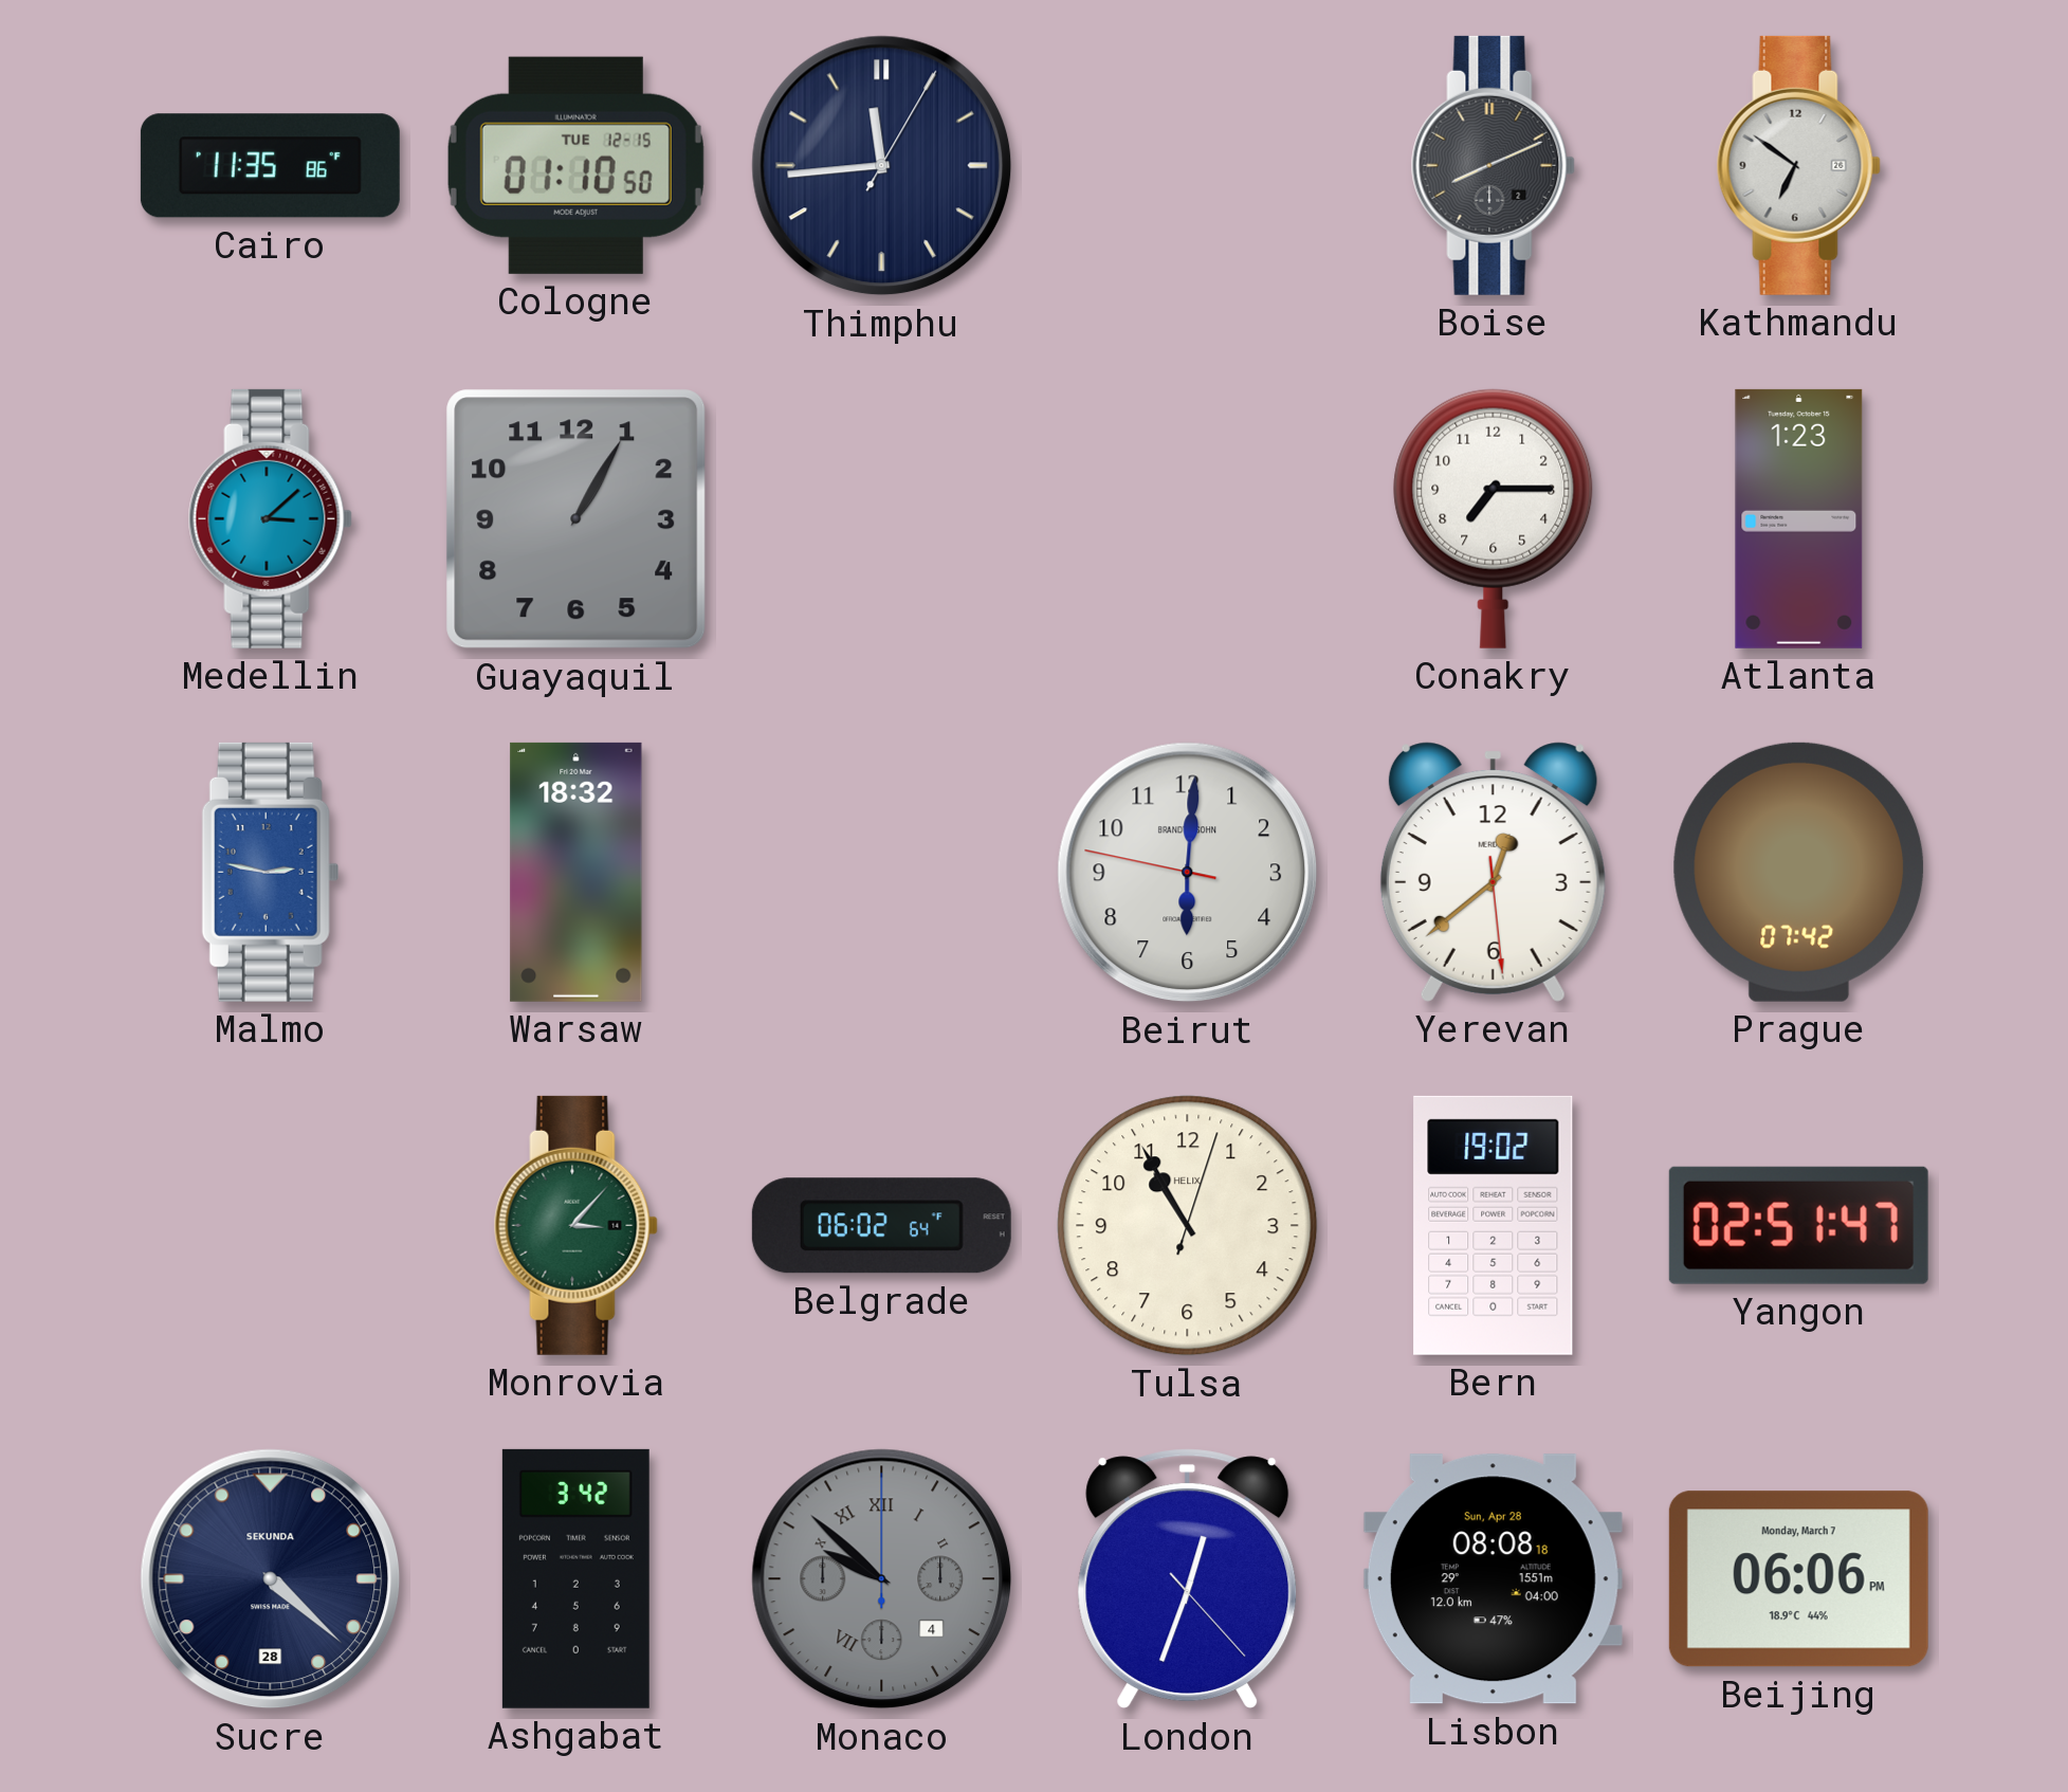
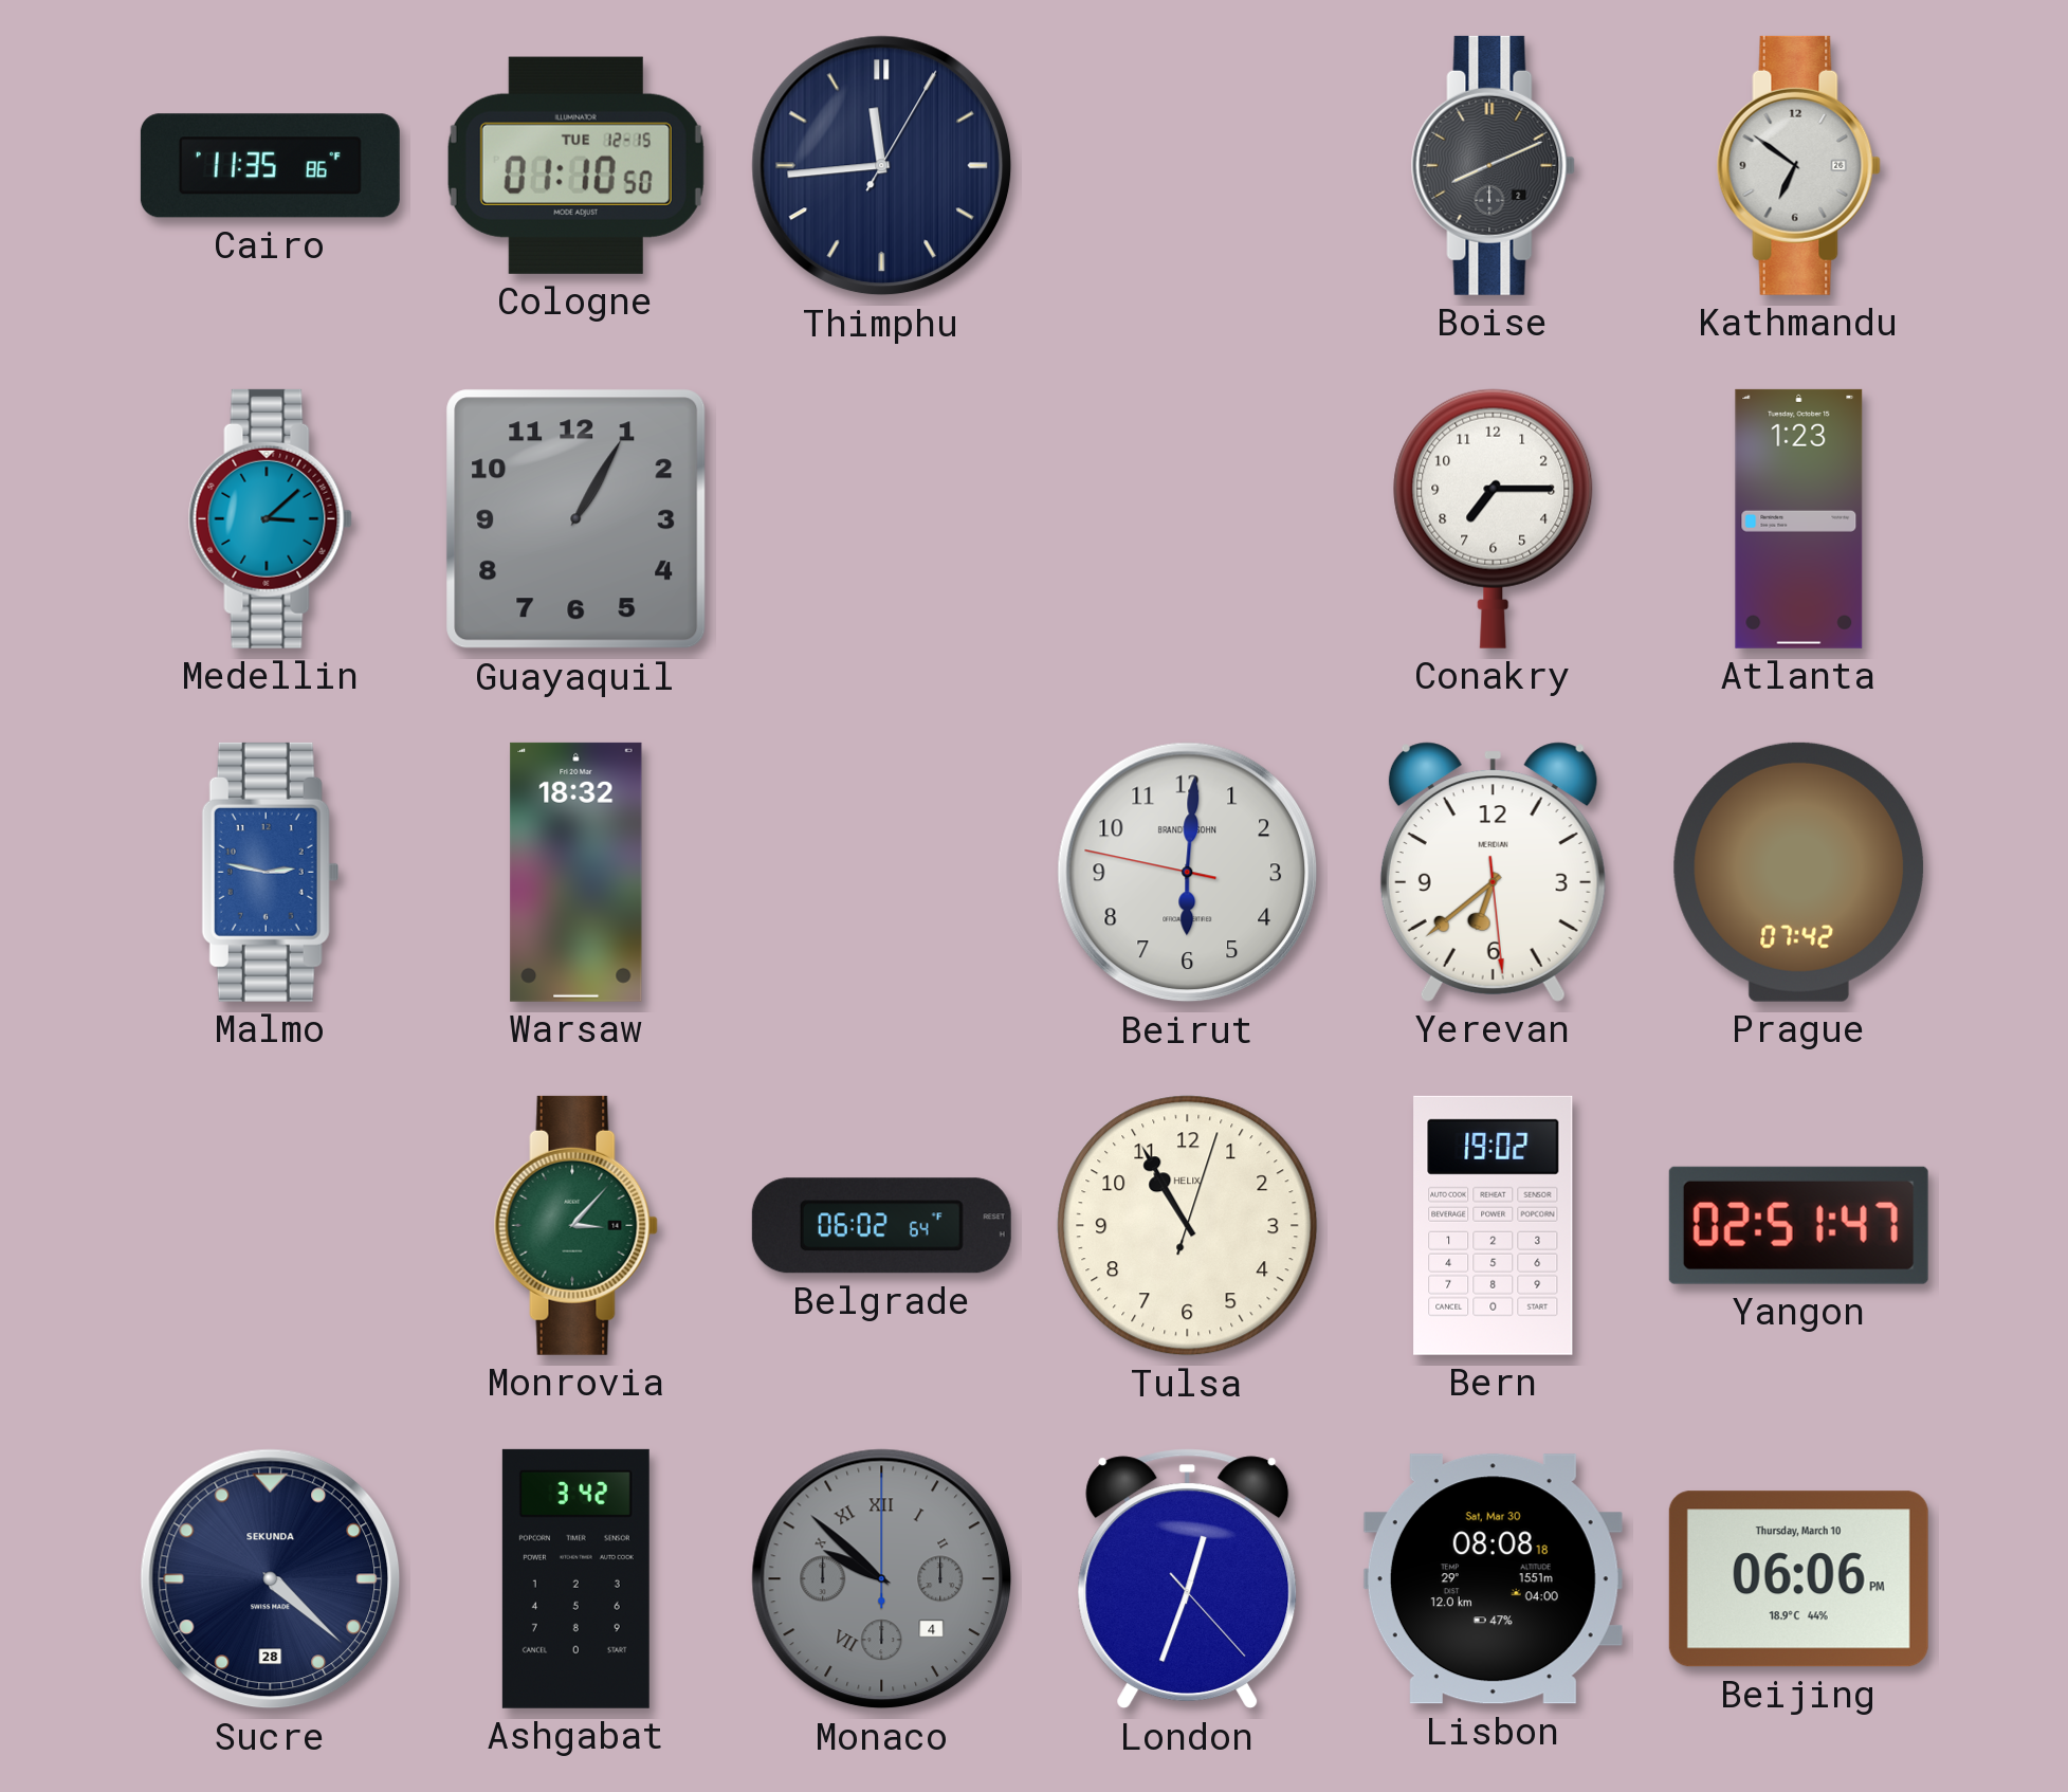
Yerevan: 12:38 -> 6:38
Lisbon date: Sun, Apr 28 -> Sat, Mar 30
Beijing date: Monday, March 7 -> Thursday, March 10
